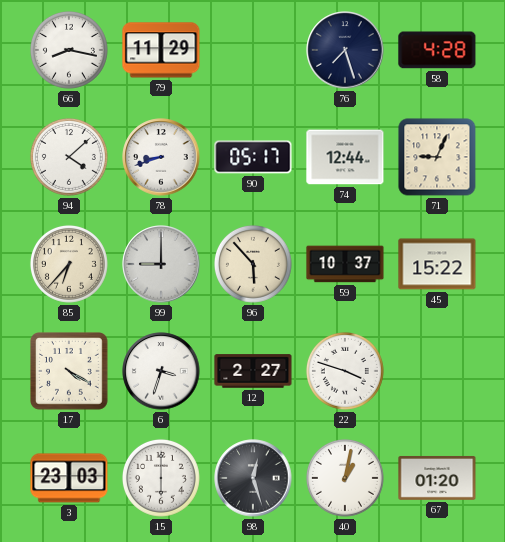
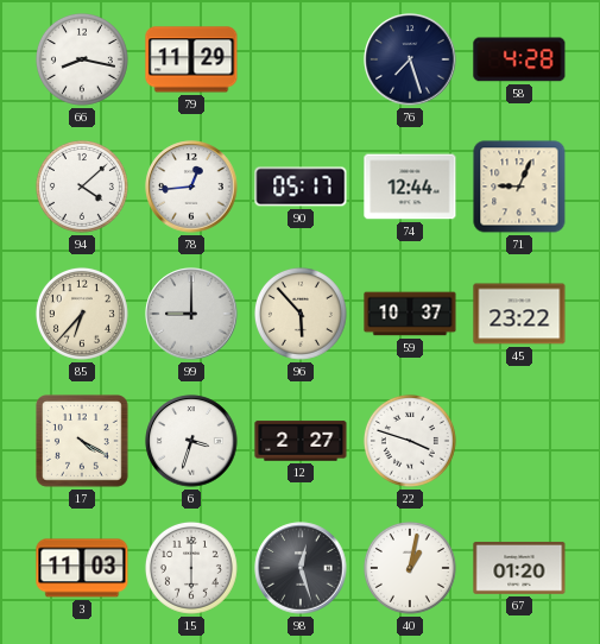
78: 8:42 -> 12:44
45: 15:22 -> 23:22
3: 23:03 -> 11:03
